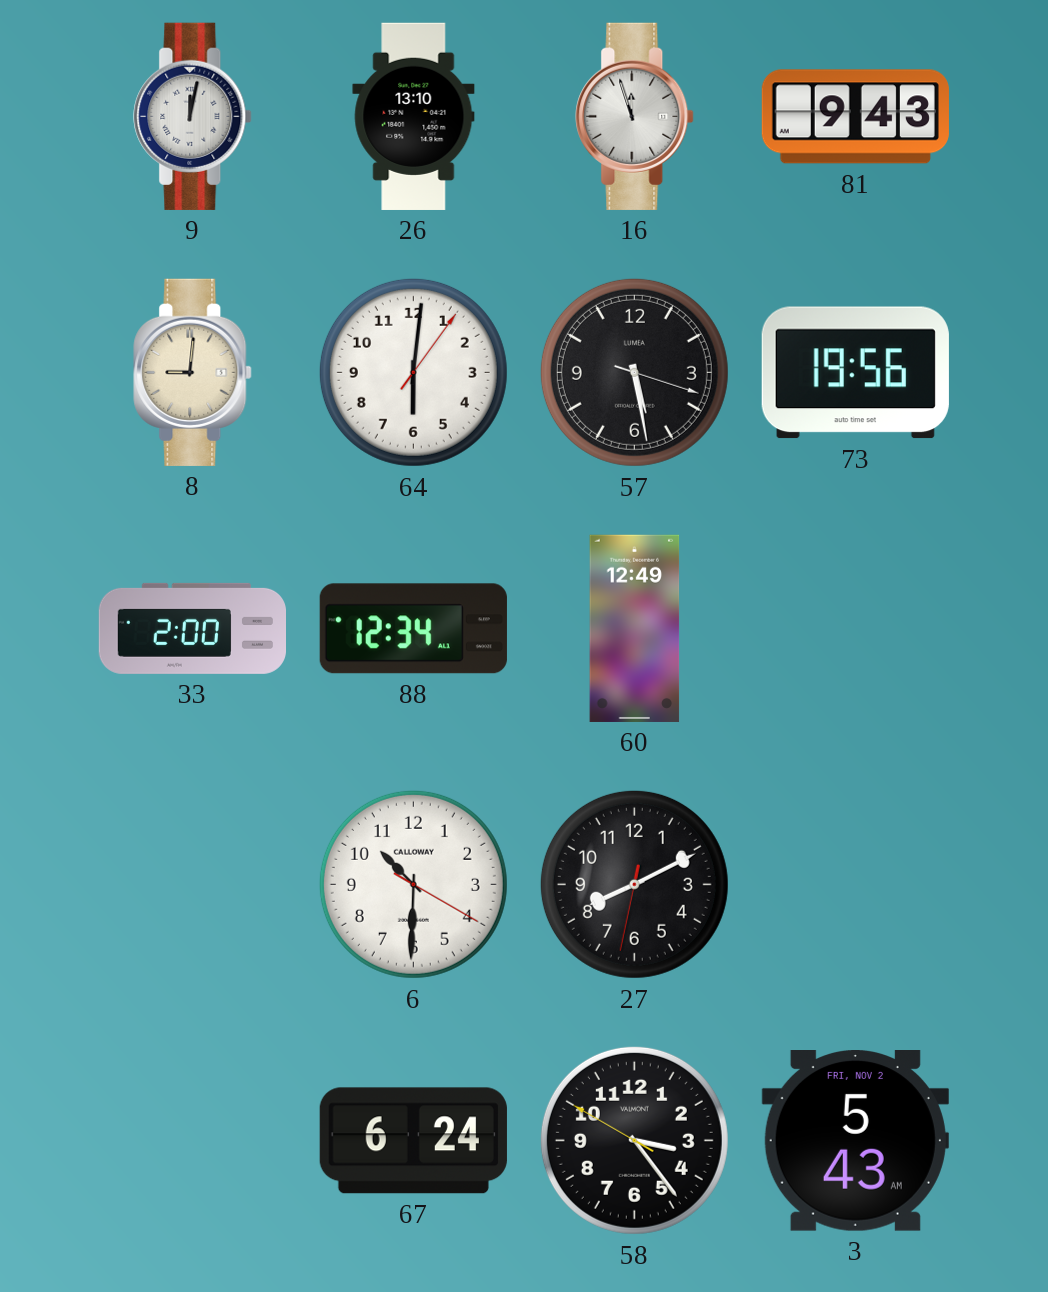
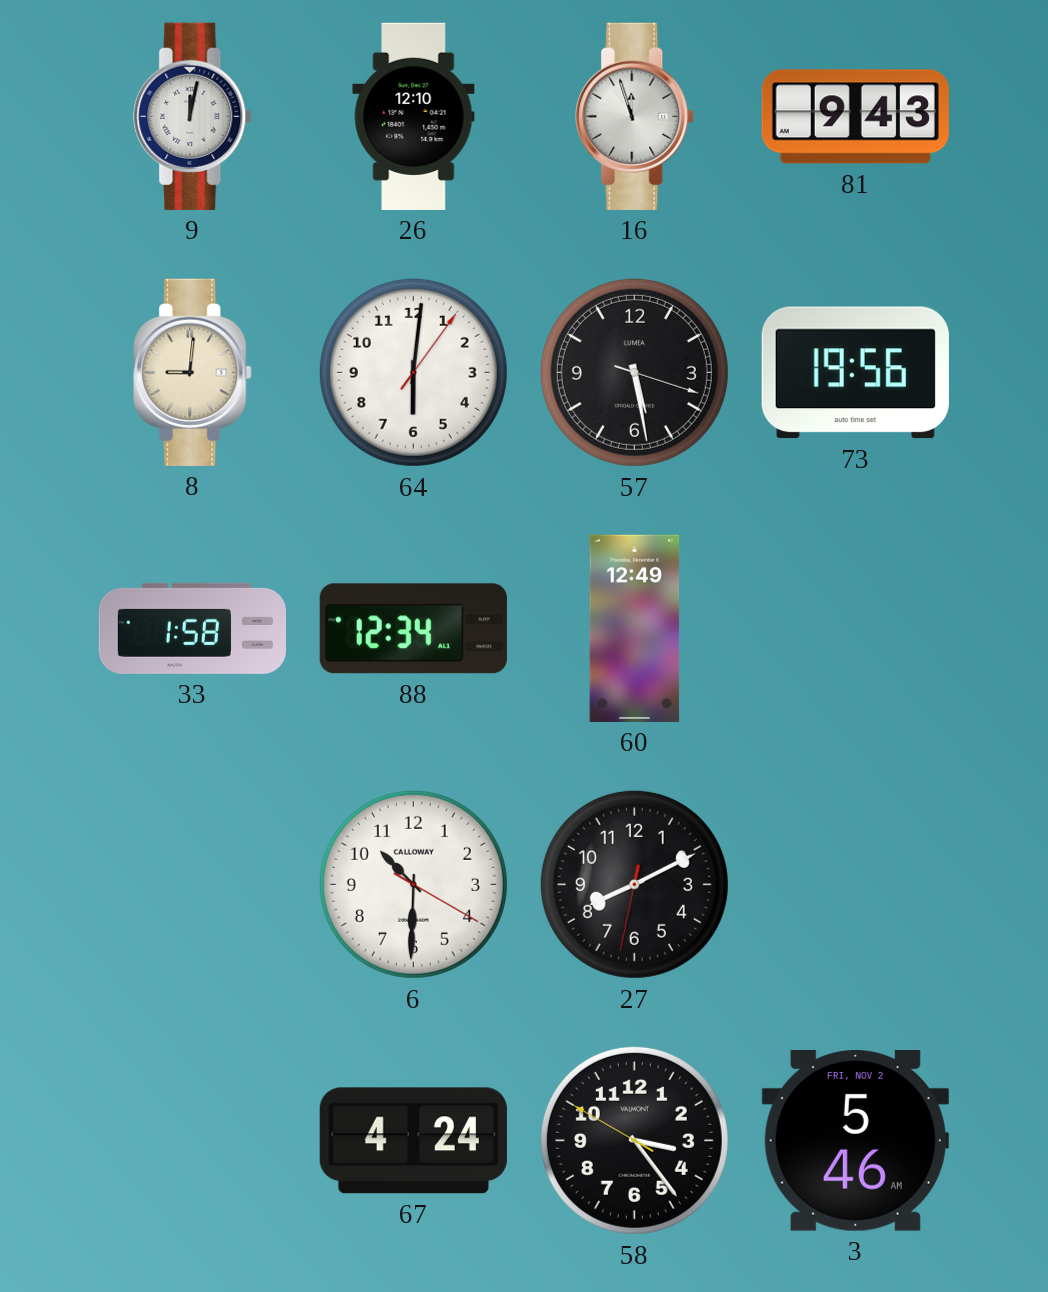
26: 13:10 -> 12:10
33: 2:00 -> 1:58
67: 6:24 -> 4:24
3: 5:43 -> 5:46
